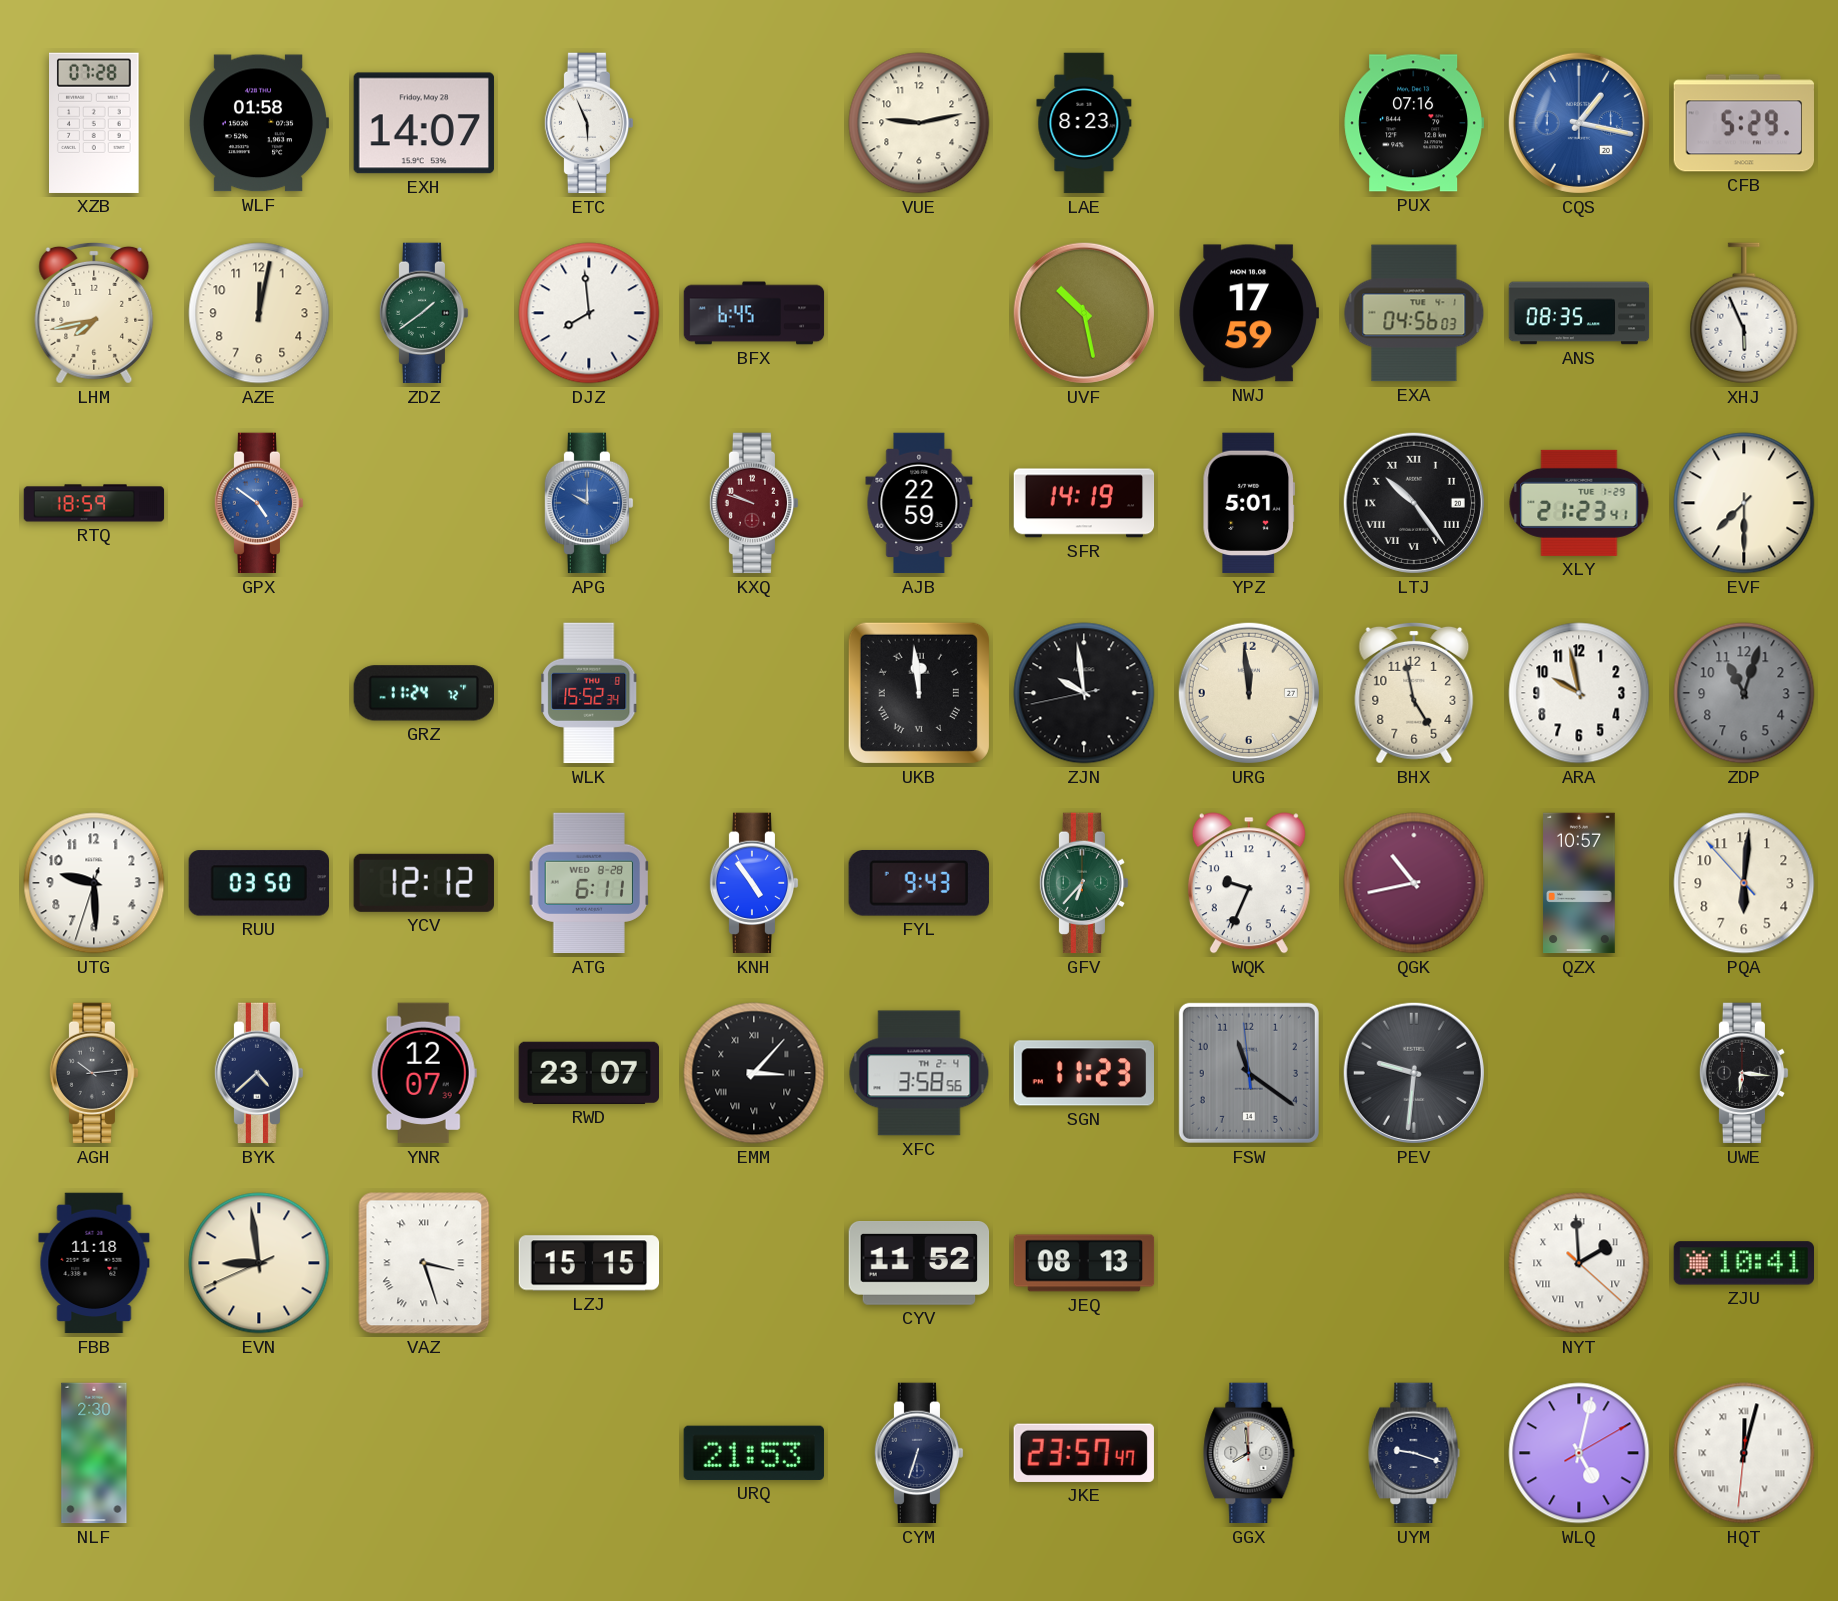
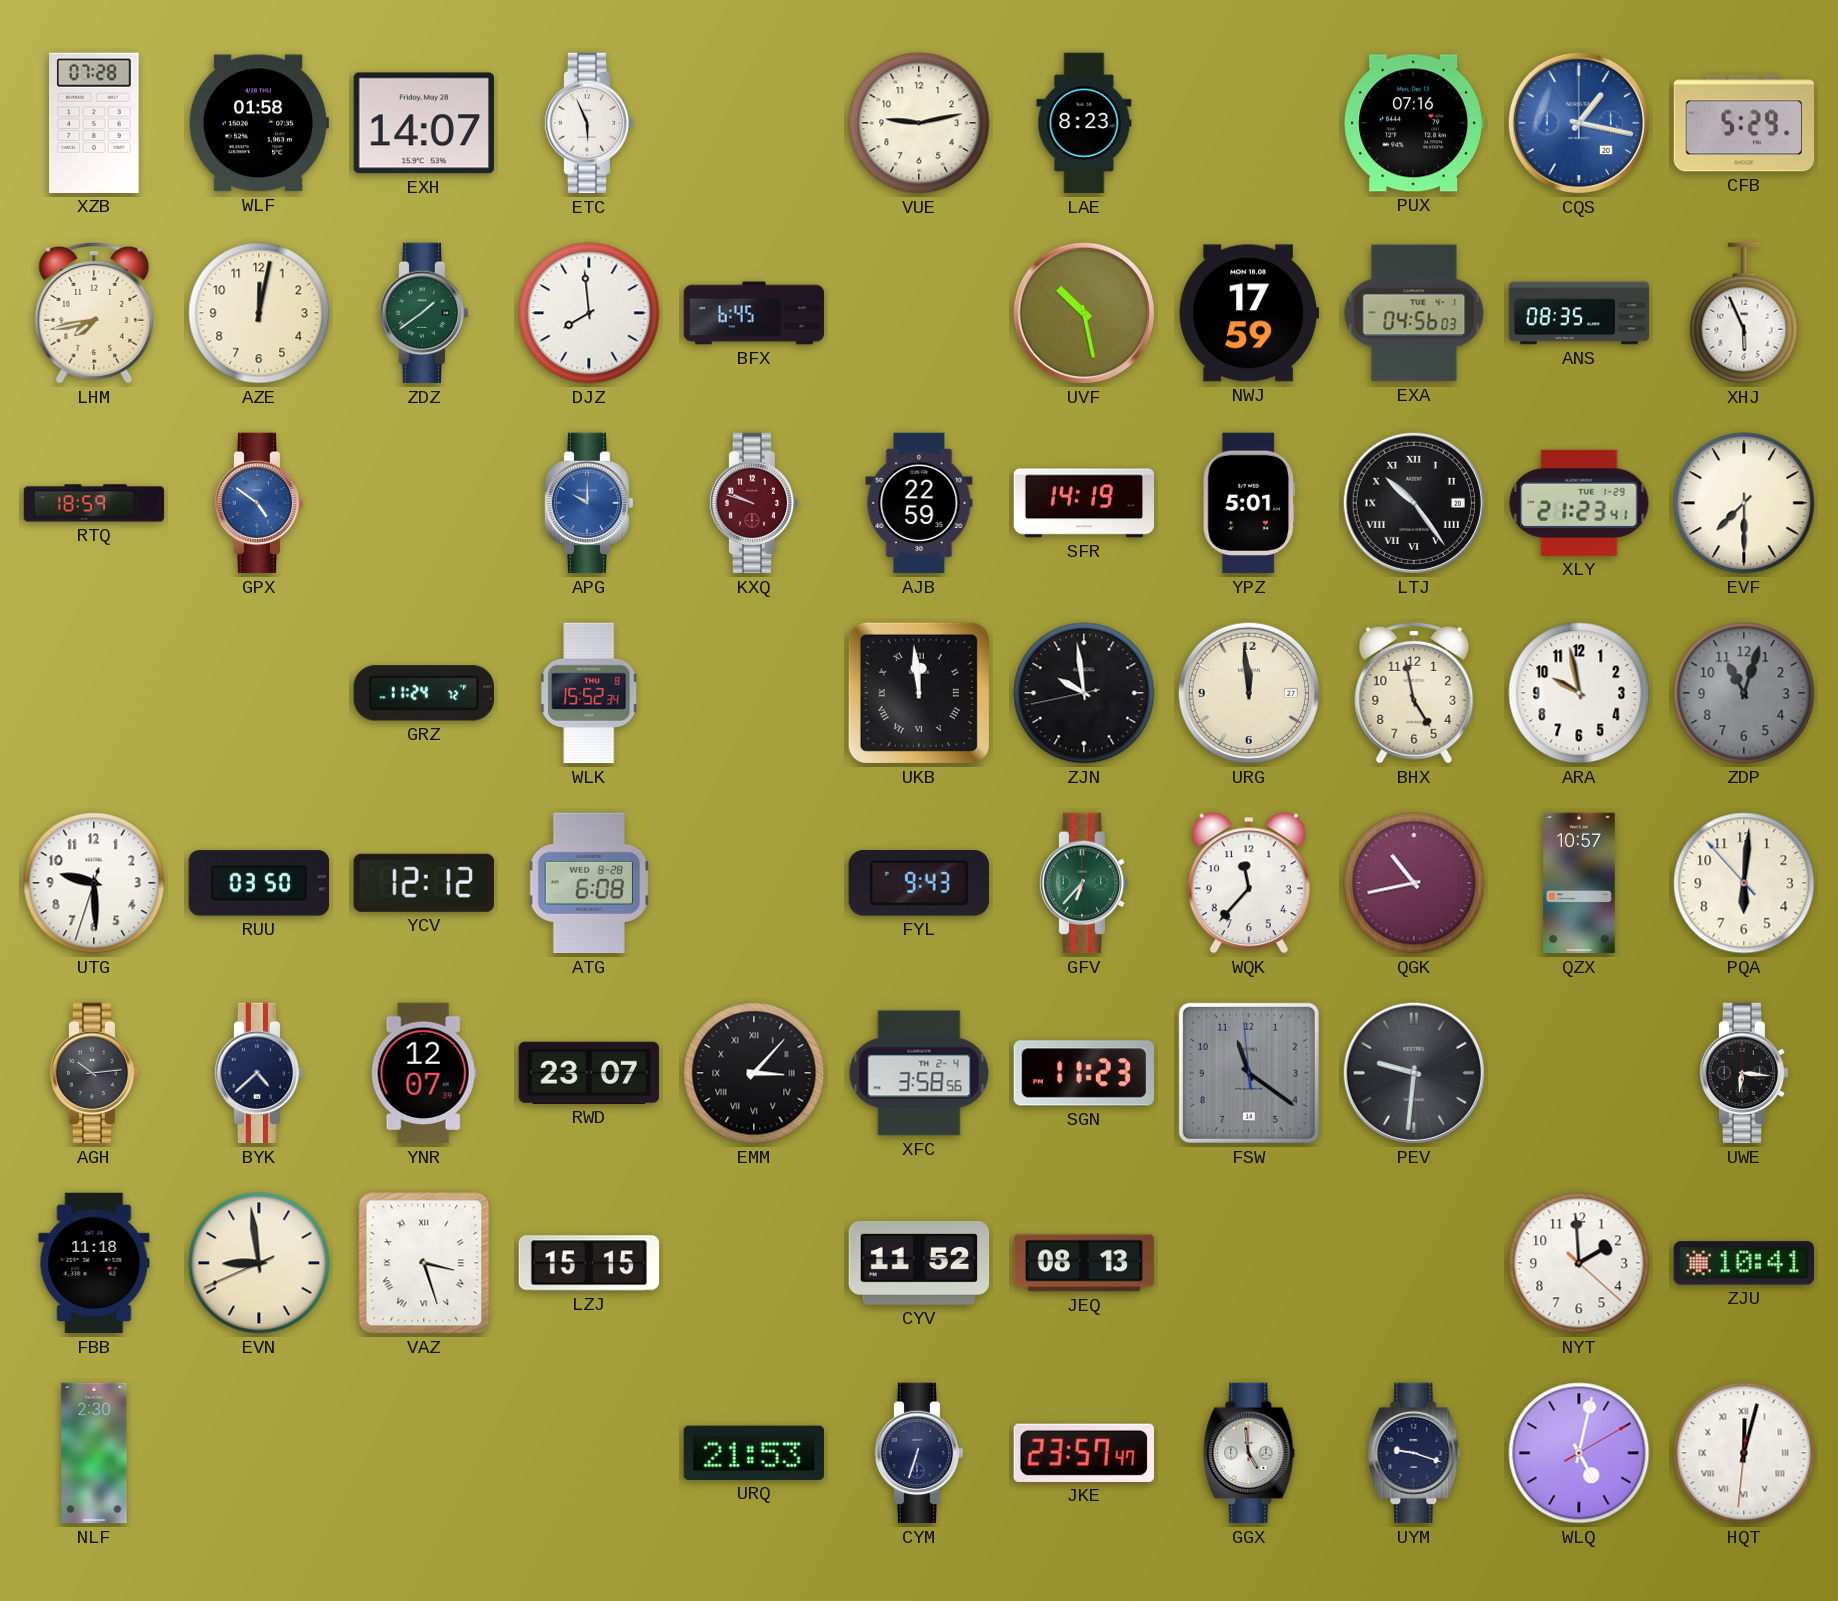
ATG: 6:11 -> 6:08
KNH: 4:54 -> none
WQK: 9:34 -> 11:37
NYT numerals: Roman -> Arabic
GGX: 7:59 -> 4:59
